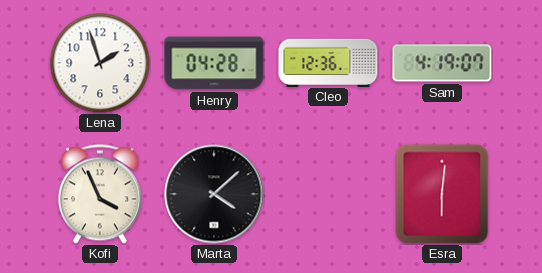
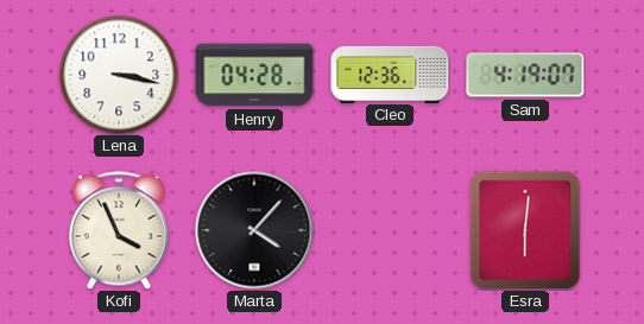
Lena: 1:57 -> 3:17
Marta: 4:08 -> 4:07
